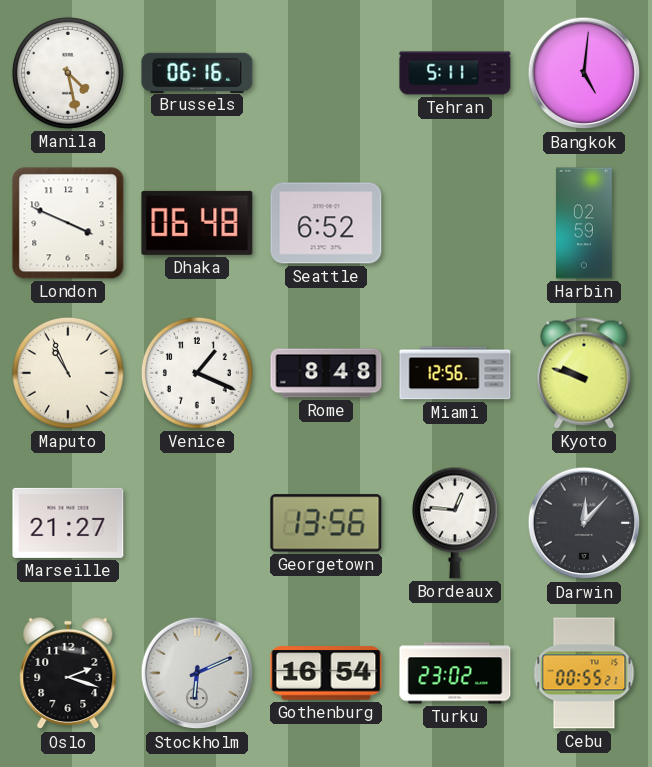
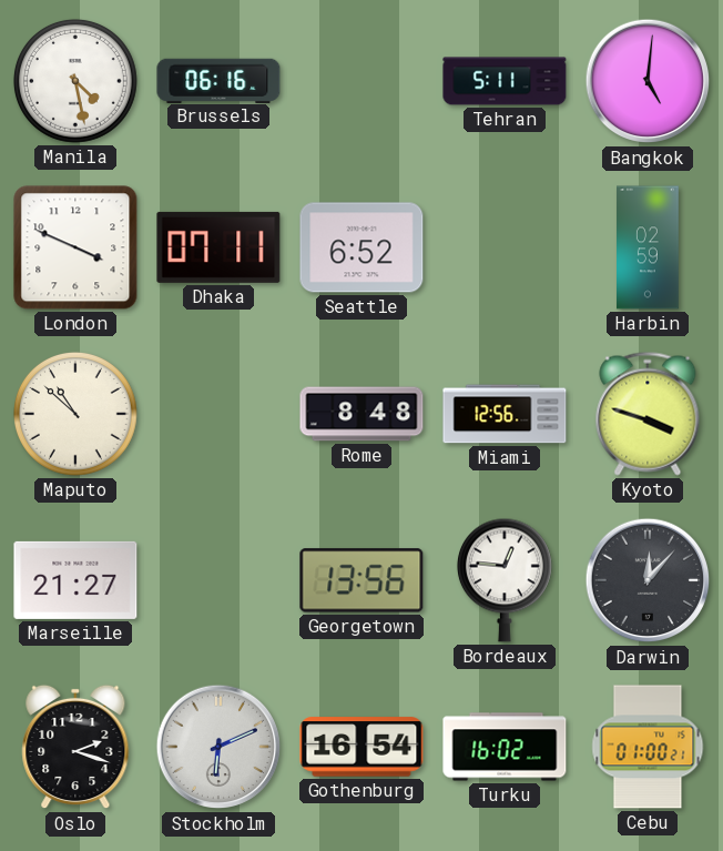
Dhaka: 06:48 -> 07:11
Maputo: 10:56 -> 10:52
Venice: 1:19 -> none
Kyoto: 9:48 -> 3:48
Turku: 23:02 -> 16:02
Cebu: 00:55 -> 01:00
